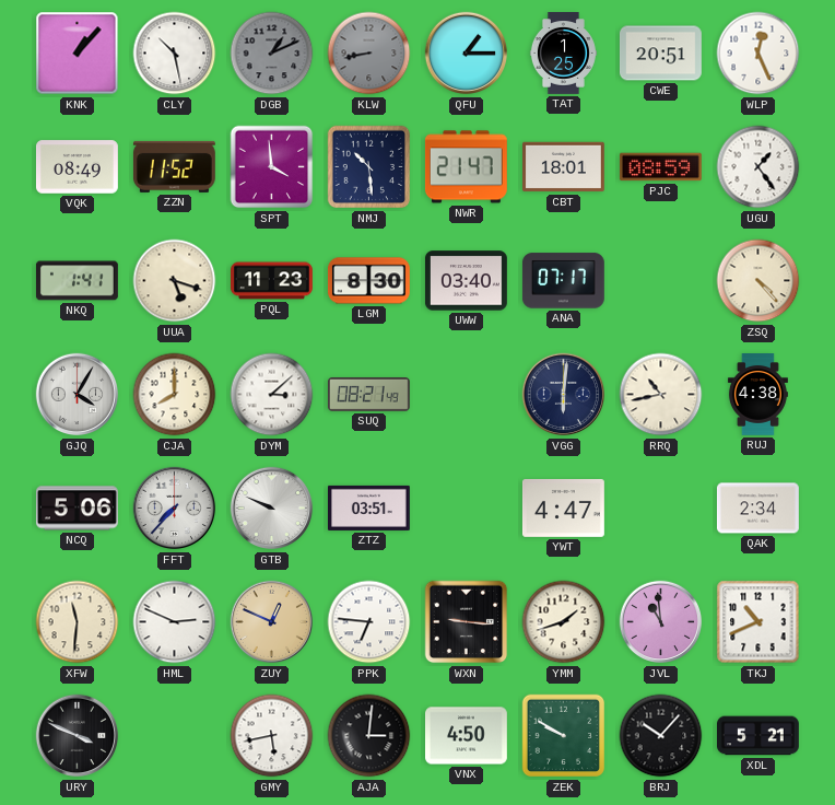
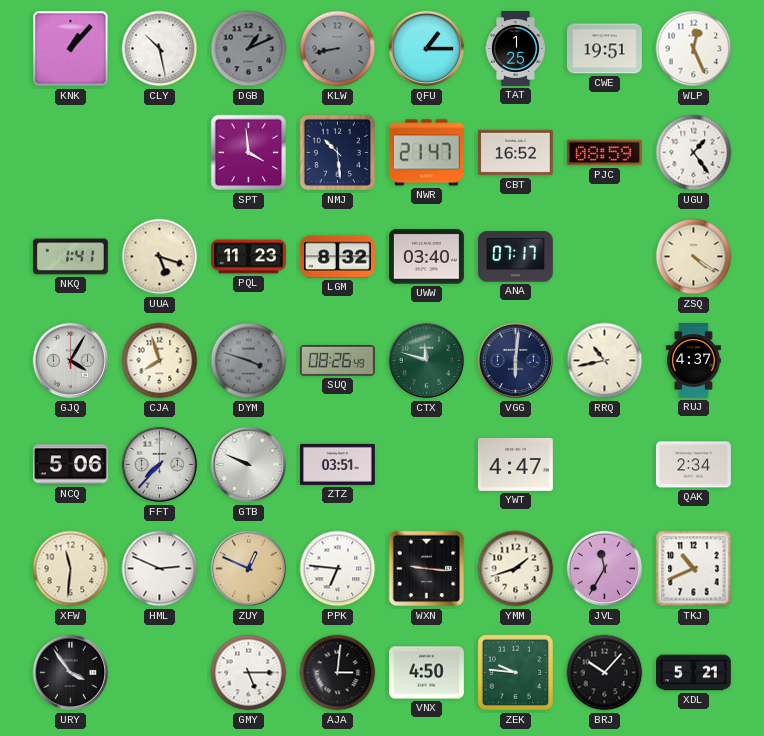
CWE: 20:51 -> 19:51
VQK: 08:49 -> none
ZZN: 11:52 -> none
CBT: 18:01 -> 16:52
LGM: 8:30 -> 8:32
ZSQ: 4:23 -> 4:21
CJA: 8:00 -> 7:57
DYM: 3:08 -> 3:48
DYM dial: white -> grey
SUQ: 08:21 -> 08:26
CTX: none -> 11:48
RUJ: 4:38 -> 4:37
JVL: 10:59 -> 11:35
URY: 3:49 -> 3:54
GMY: 5:43 -> 5:15
ZEK: 9:50 -> 9:46
